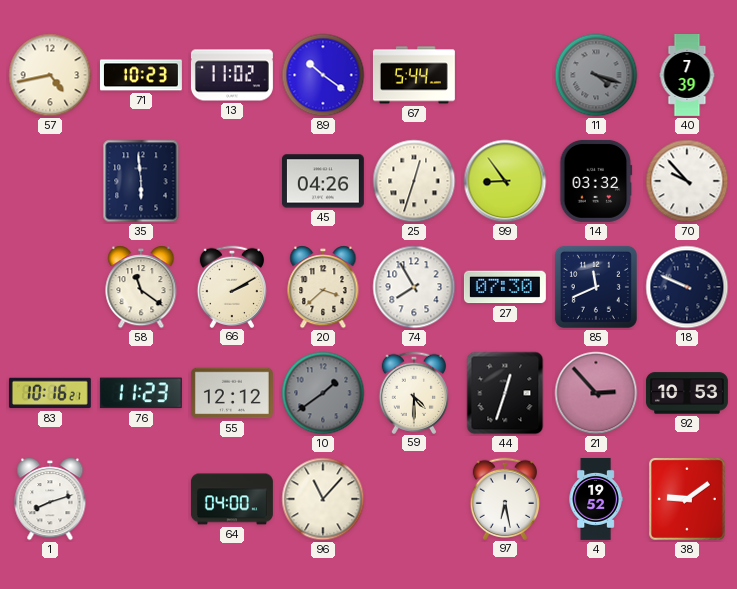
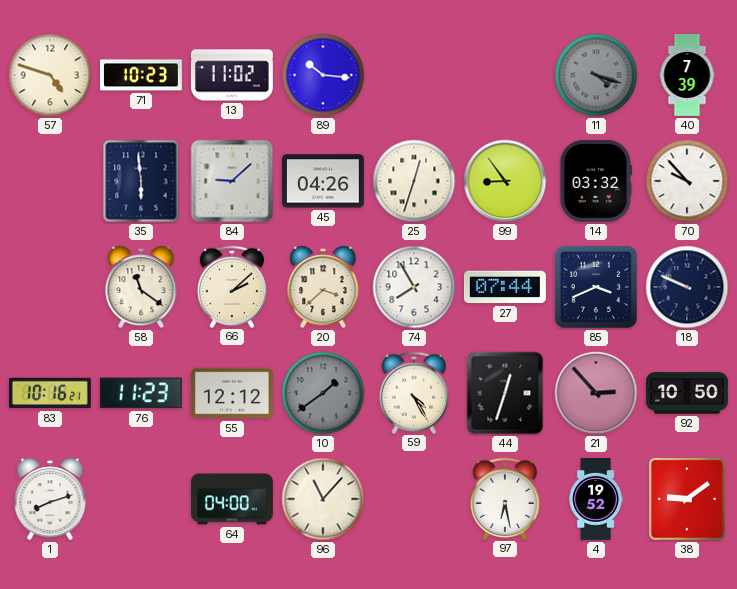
57: 4:43 -> 4:48
89: 10:21 -> 10:16
67: 5:44 -> none
84: none -> 9:08
66: 2:10 -> 2:08
27: 07:30 -> 07:44
85: 11:41 -> 3:41
59: 4:30 -> 4:25
92: 10:53 -> 10:50
